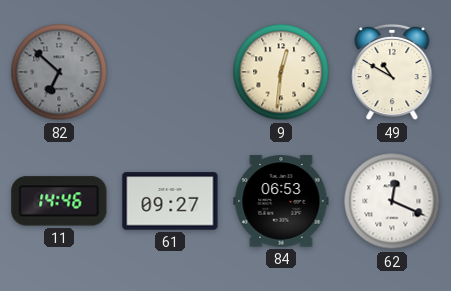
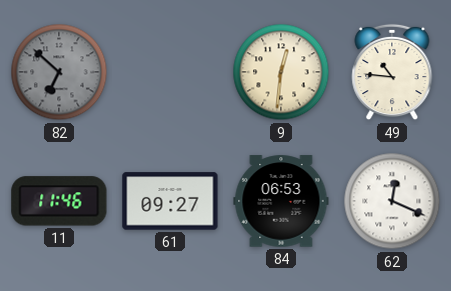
49: 10:50 -> 10:46
11: 14:46 -> 11:46
